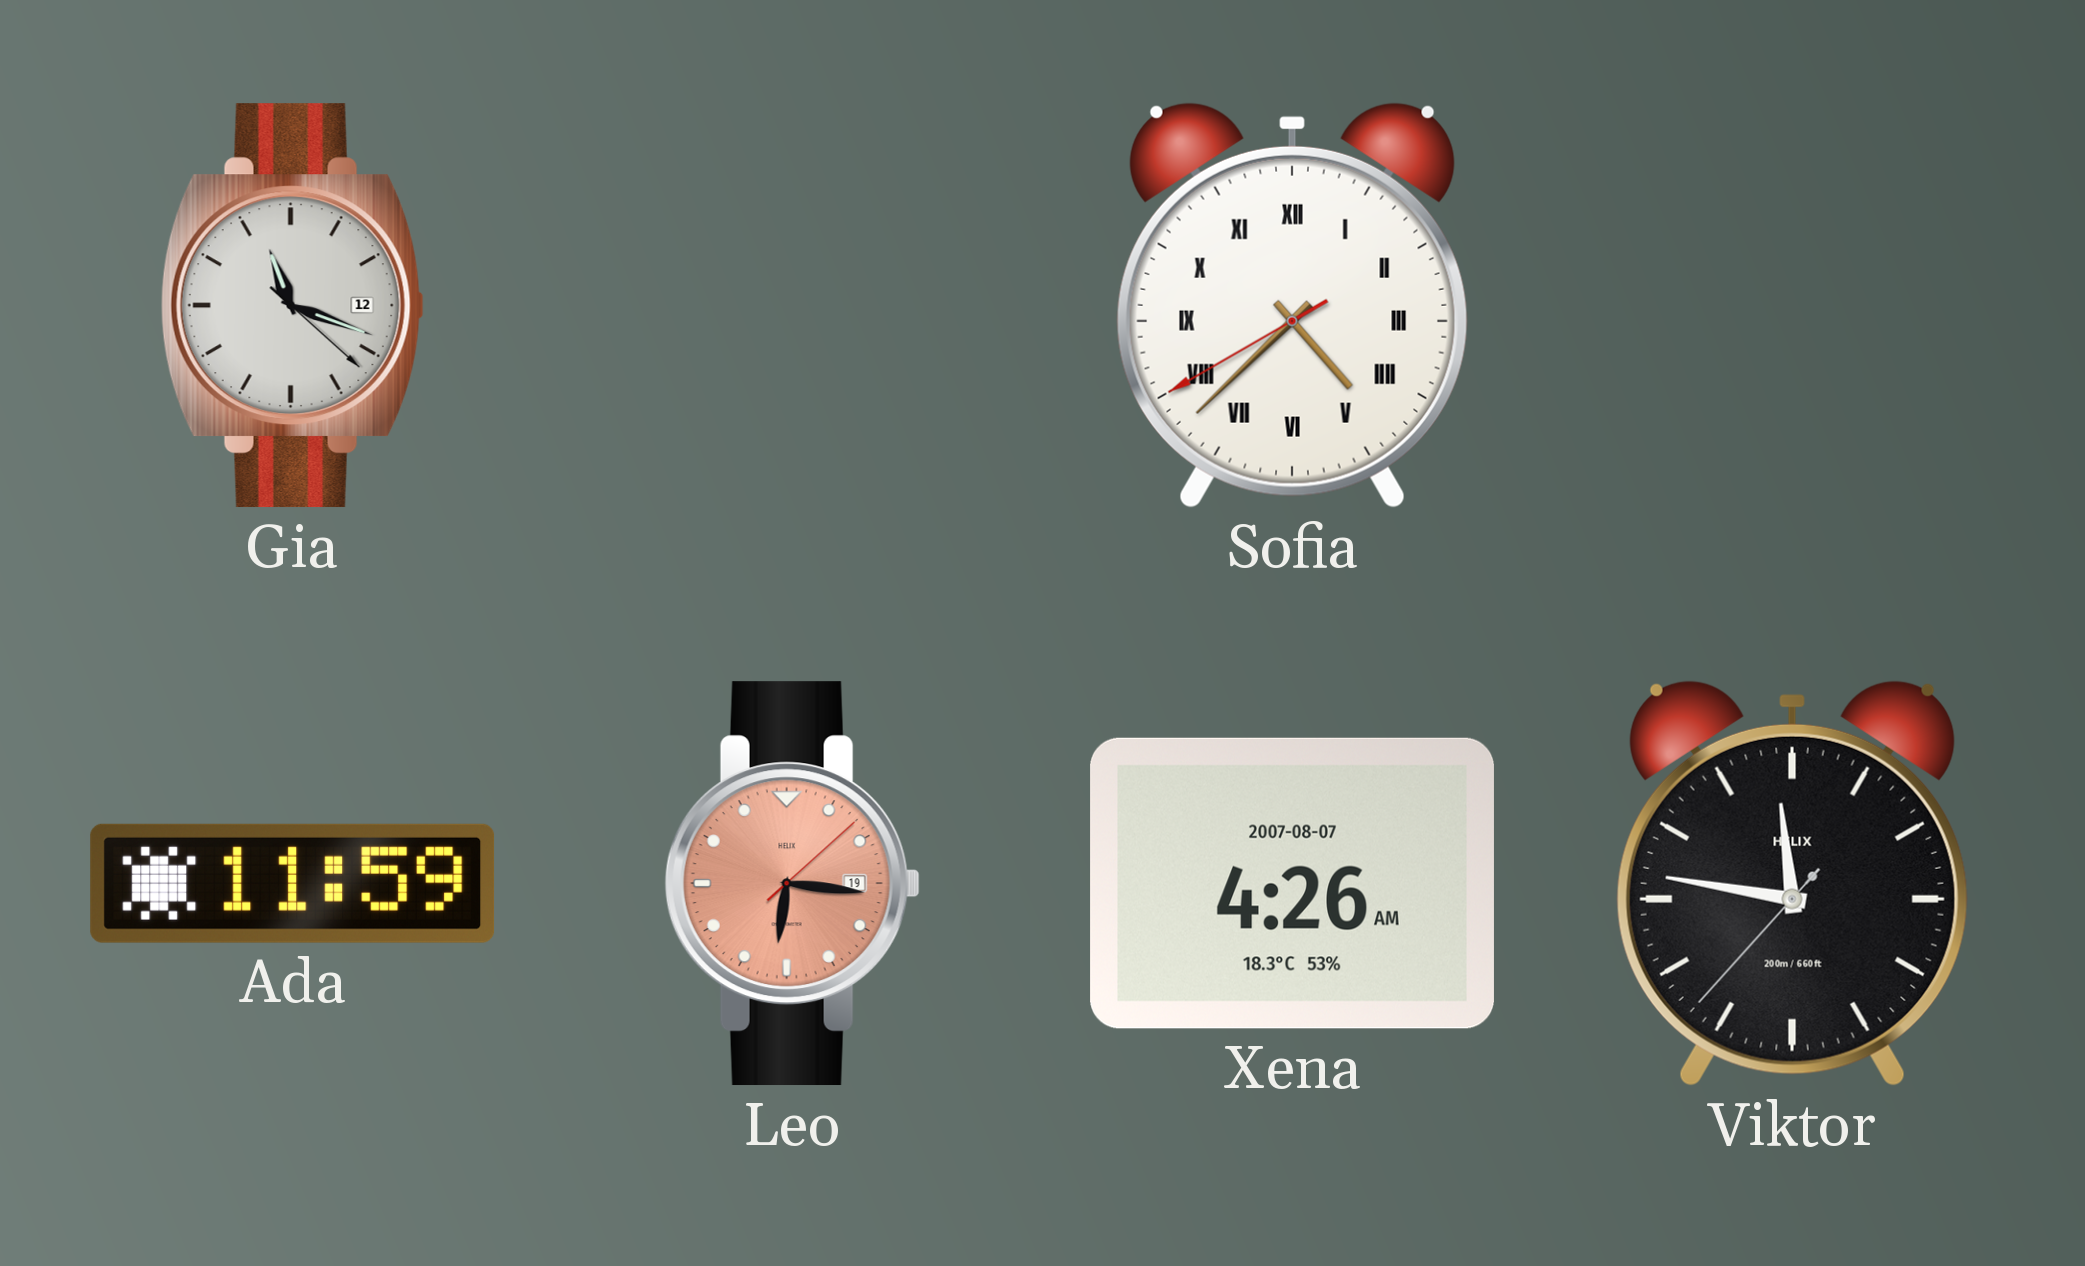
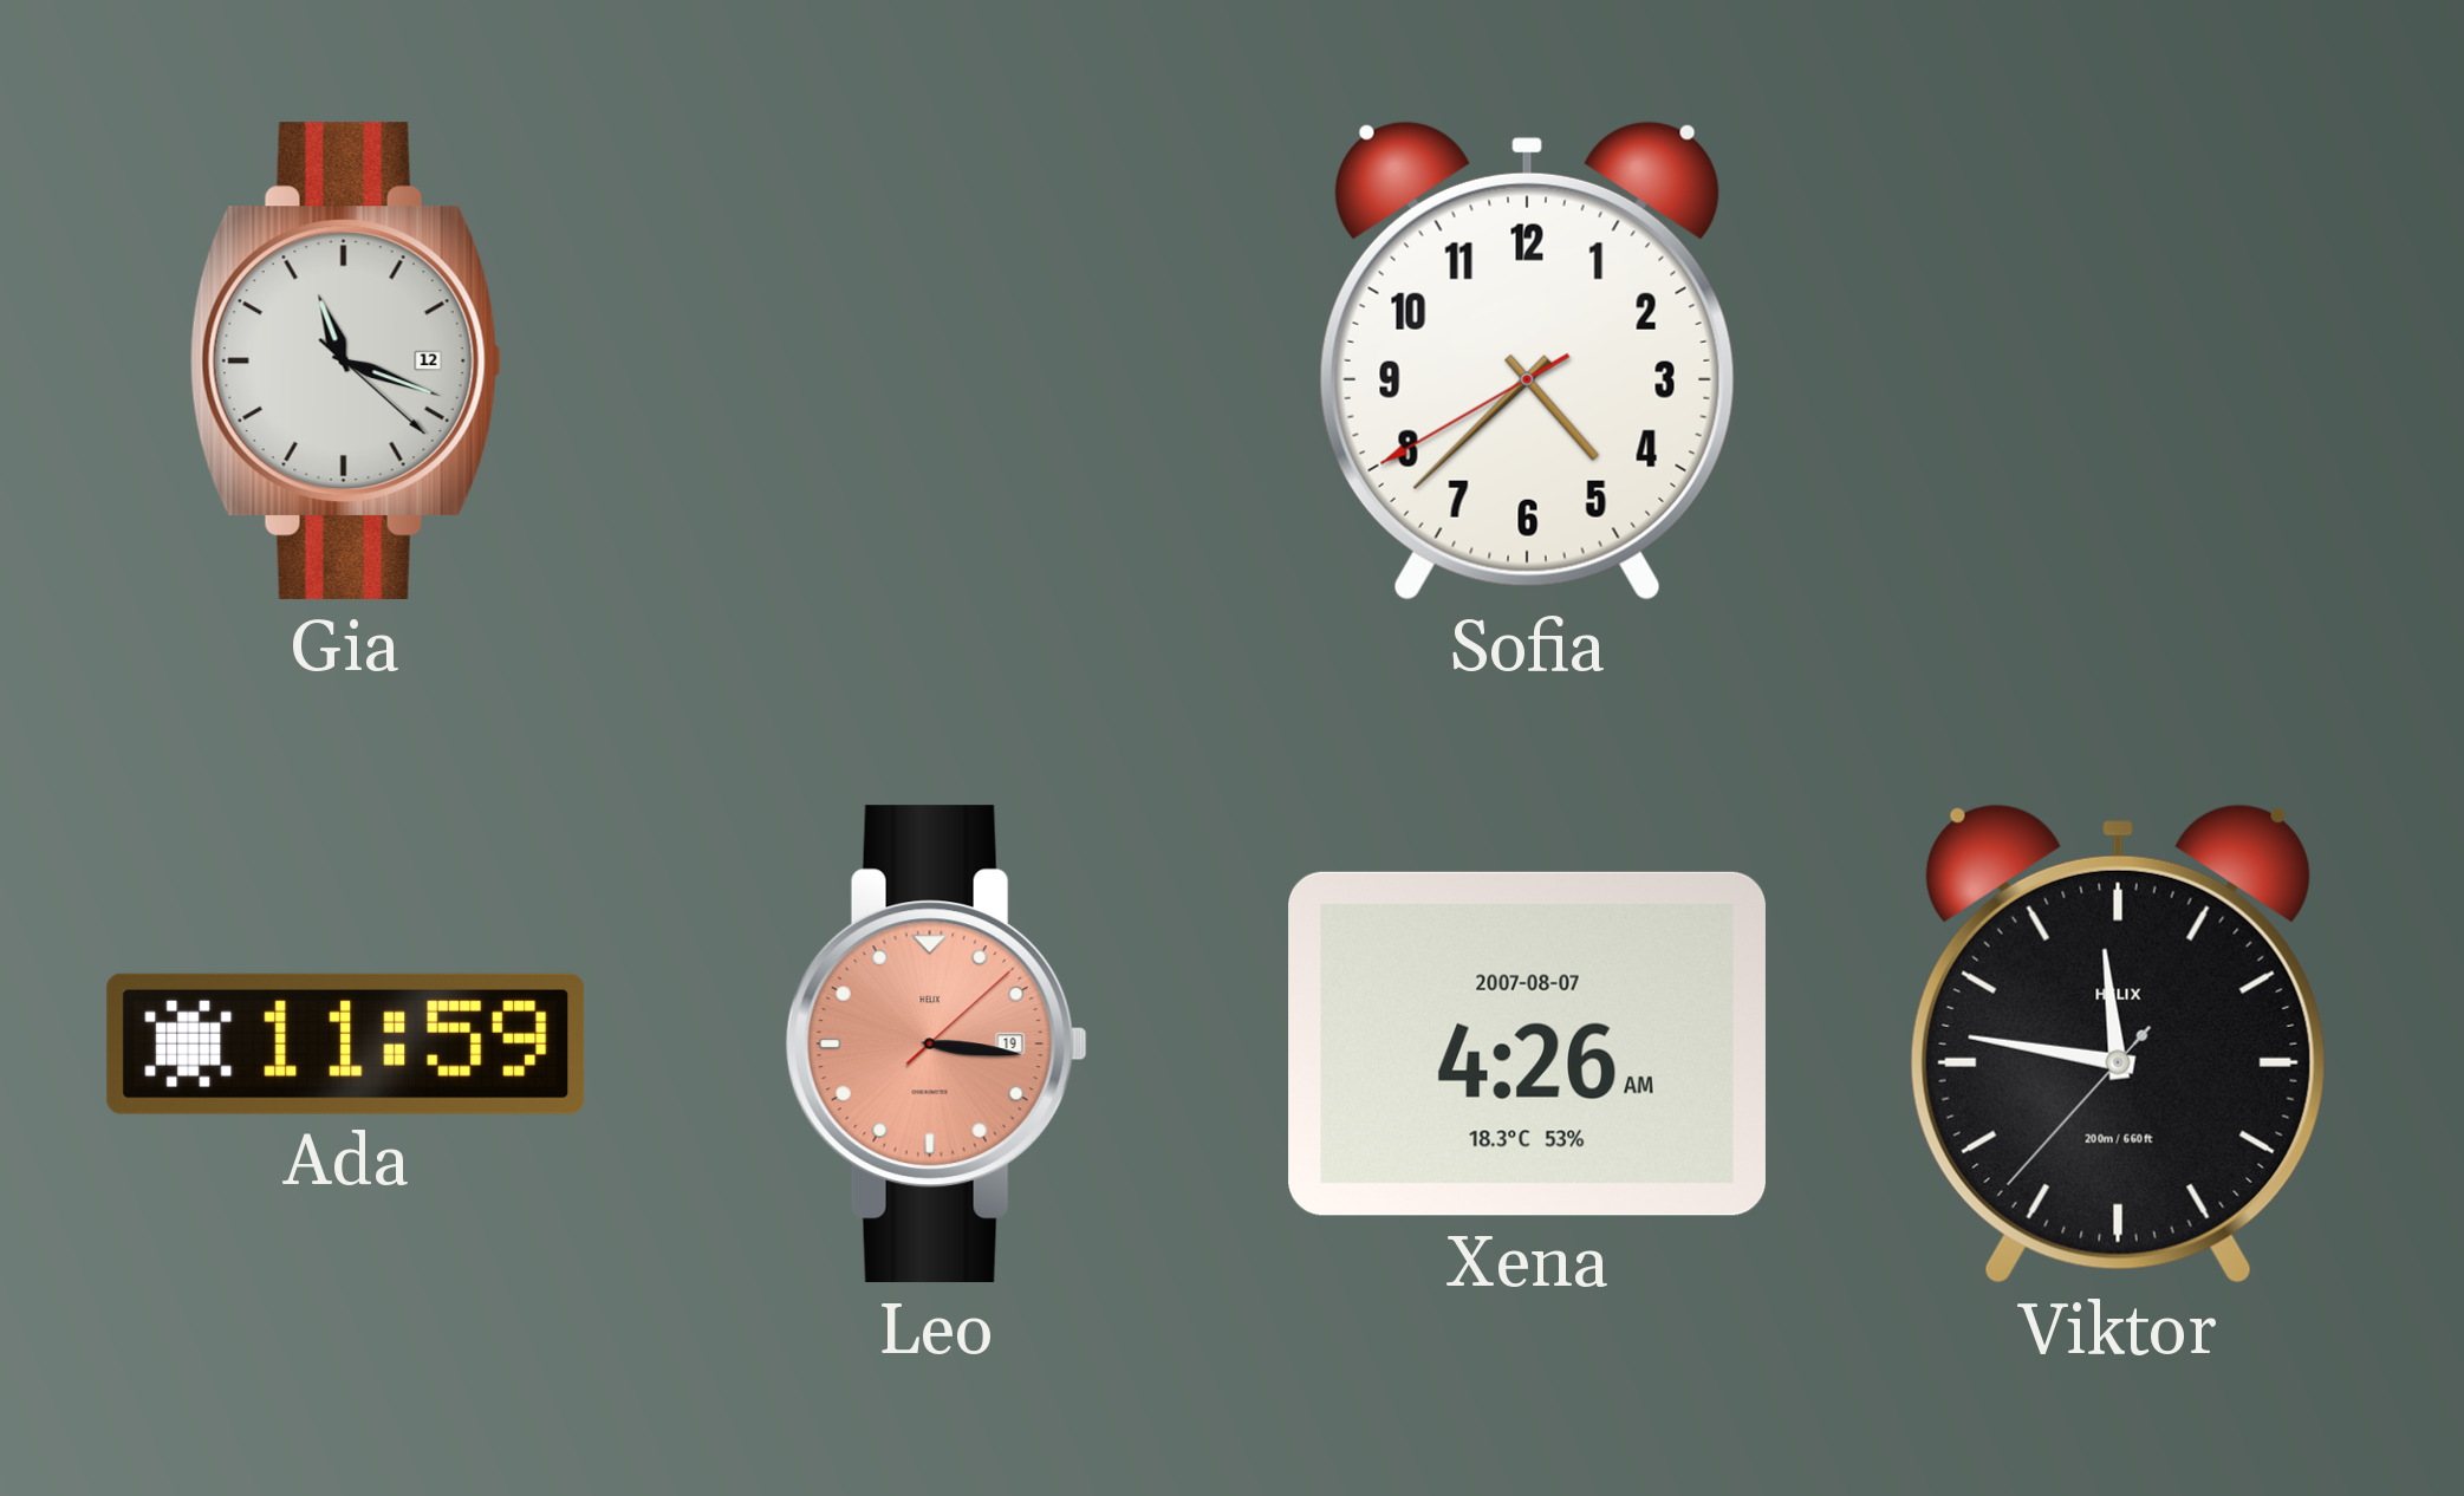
Sofia numerals: Roman -> Arabic
Leo: 6:16 -> 3:16
